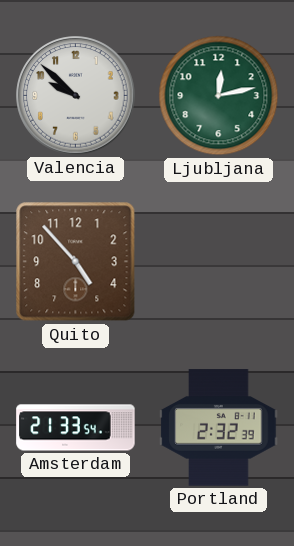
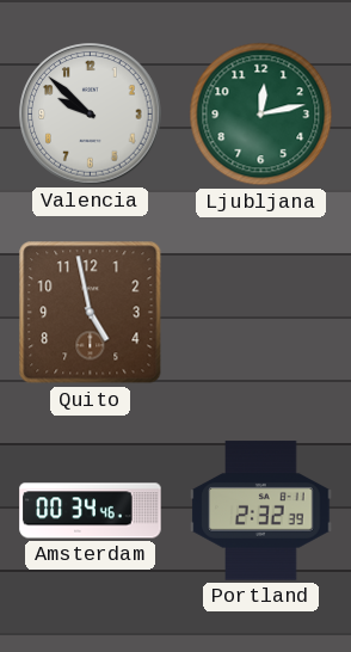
Quito: 4:53 -> 4:58
Amsterdam: 21:33 -> 00:34
